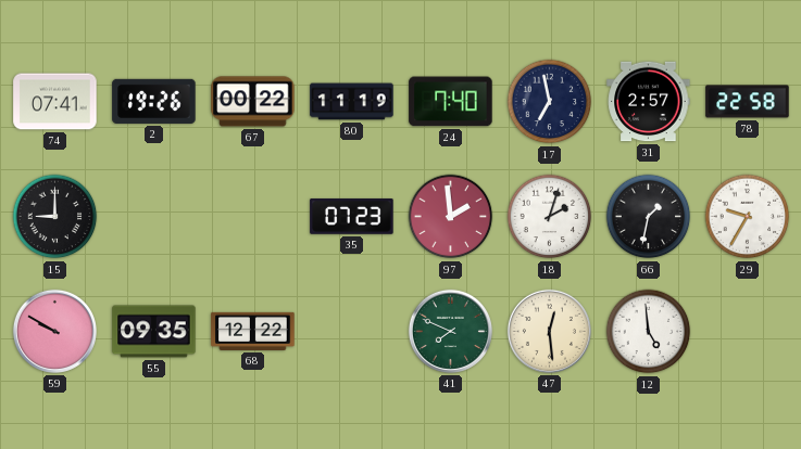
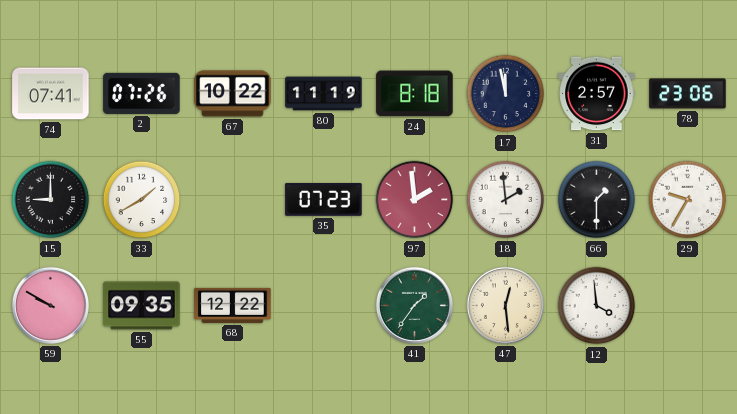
2: 19:26 -> 07:26
67: 00:22 -> 10:22
24: 7:40 -> 8:18
17: 6:58 -> 11:58
78: 22:58 -> 23:06
33: none -> 1:40
18: 2:03 -> 1:59
66: 1:32 -> 1:30
41: 7:49 -> 1:36
12: 4:59 -> 3:59
